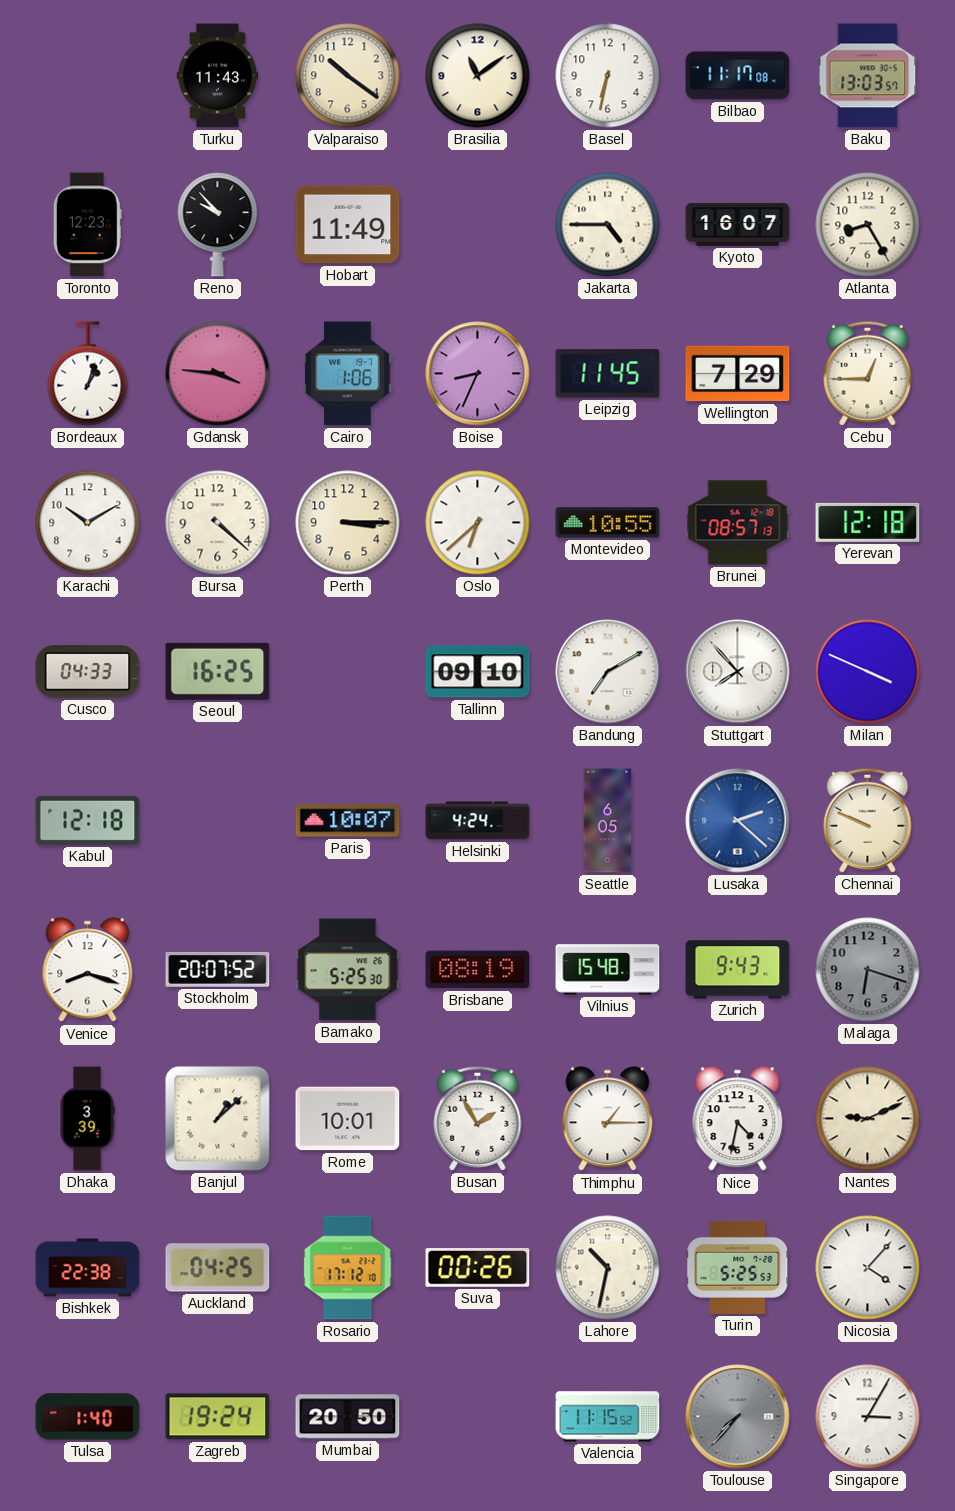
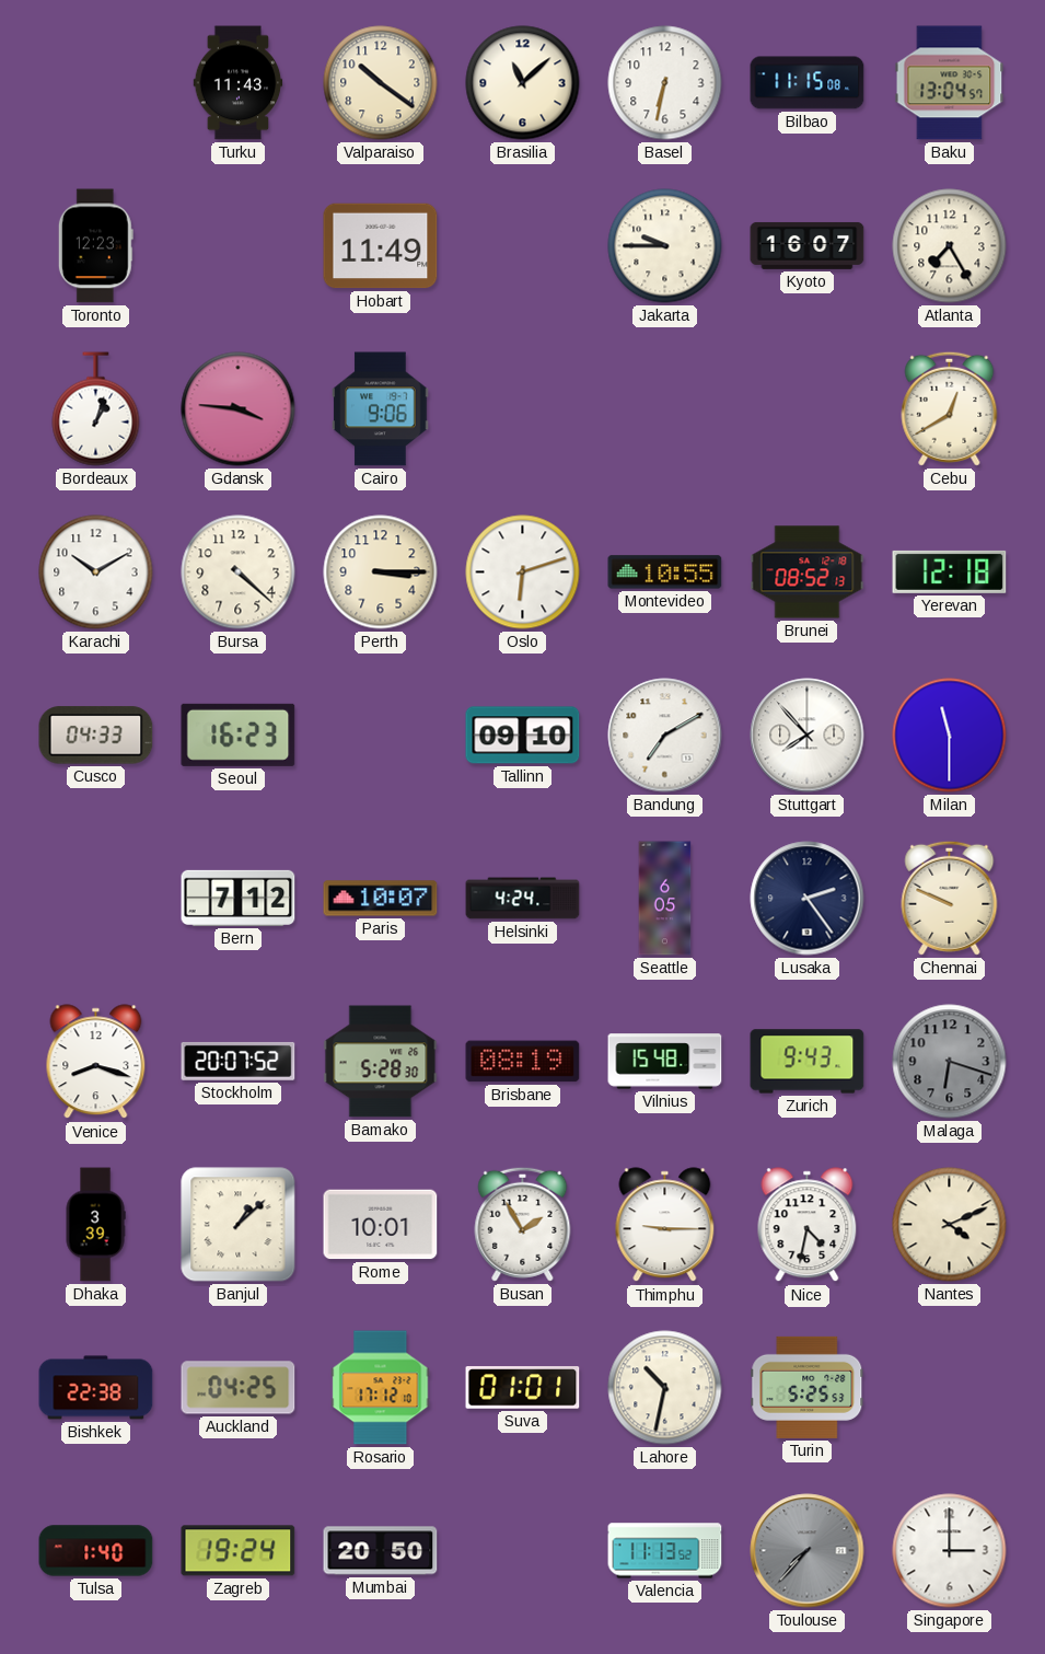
Brasilia: 11:09 -> 11:08
Bilbao: 11:17 -> 11:15
Baku: 13:03 -> 13:04
Reno: 9:53 -> none
Jakarta: 4:45 -> 9:45
Atlanta: 8:25 -> 7:25
Cairo: 1:06 -> 9:06
Boise: 8:34 -> none
Leipzig: 11:45 -> none
Wellington: 7:29 -> none
Cebu: 12:45 -> 12:40
Oslo: 6:38 -> 6:12
Brunei: 08:57 -> 08:52
Seoul: 16:25 -> 16:23
Milan: 3:49 -> 11:30
Kabul: 12:18 -> none
Bern: none -> 7:12
Lusaka: 2:22 -> 2:24
Lusaka dial: blue -> navy
Bamako: 5:25 -> 5:28
Thimphu: 1:15 -> 9:15
Nantes: 9:11 -> 4:11
Suva: 00:26 -> 01:01
Nicosia: 4:07 -> none
Valencia: 11:15 -> 11:13
Singapore: 3:05 -> 3:00
